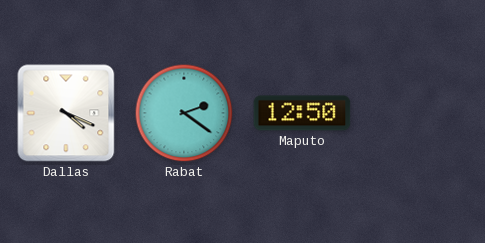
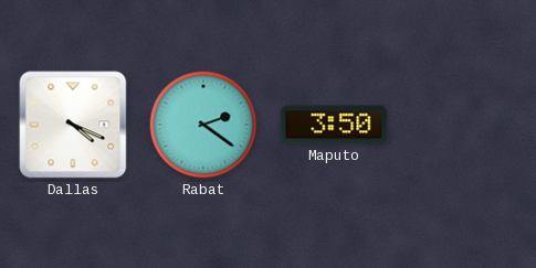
Maputo: 12:50 -> 3:50
